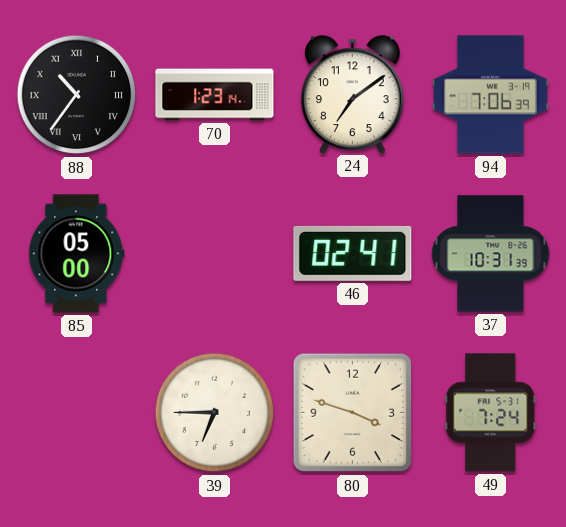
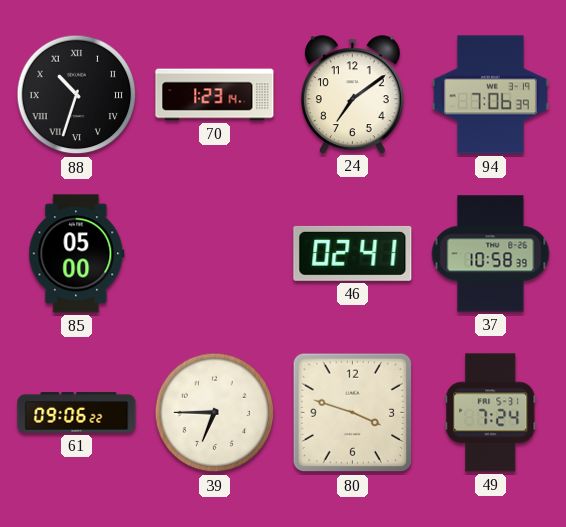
88: 10:36 -> 10:33
37: 10:31 -> 10:58
61: none -> 09:06
